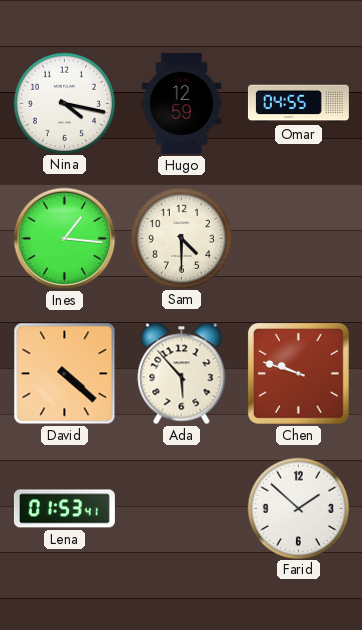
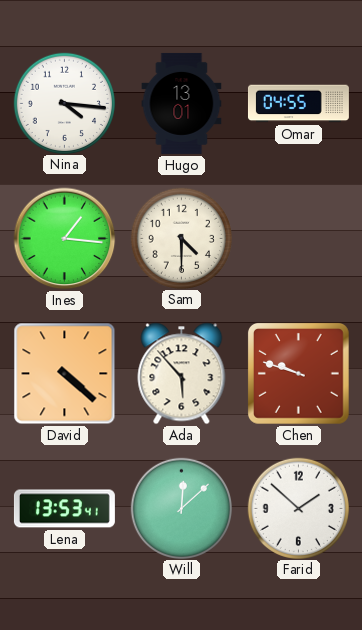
Nina: 4:17 -> 4:16
Hugo: 12:59 -> 13:01
Lena: 01:53 -> 13:53
Will: none -> 12:08
